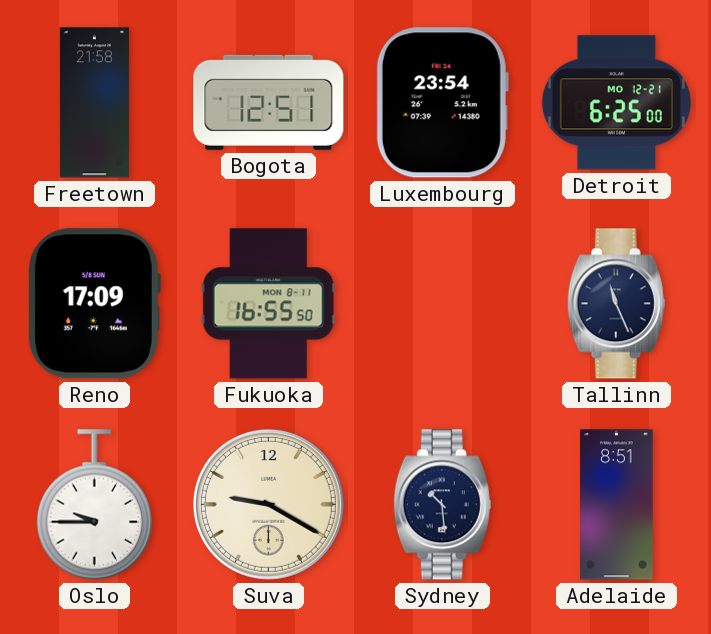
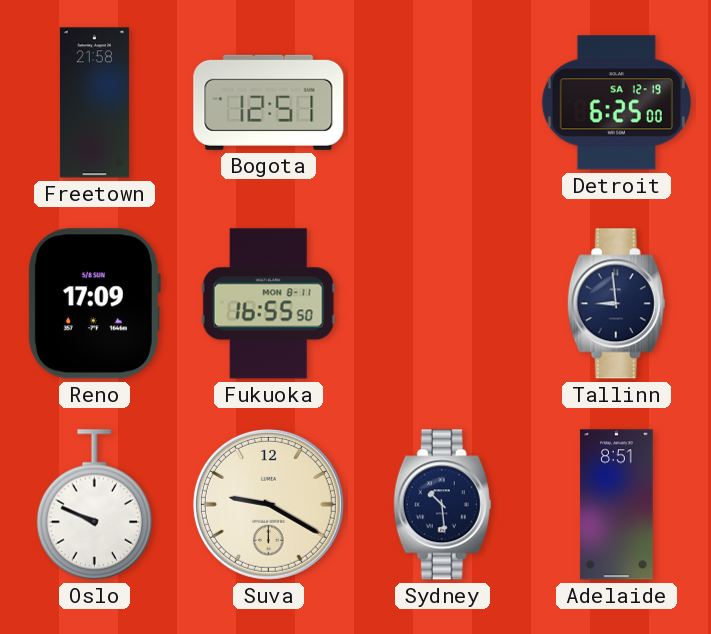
Luxembourg: 23:54 -> none
Detroit date: MO 12-21 -> SA 12-19
Tallinn: 11:26 -> 8:59
Oslo: 9:45 -> 9:49
